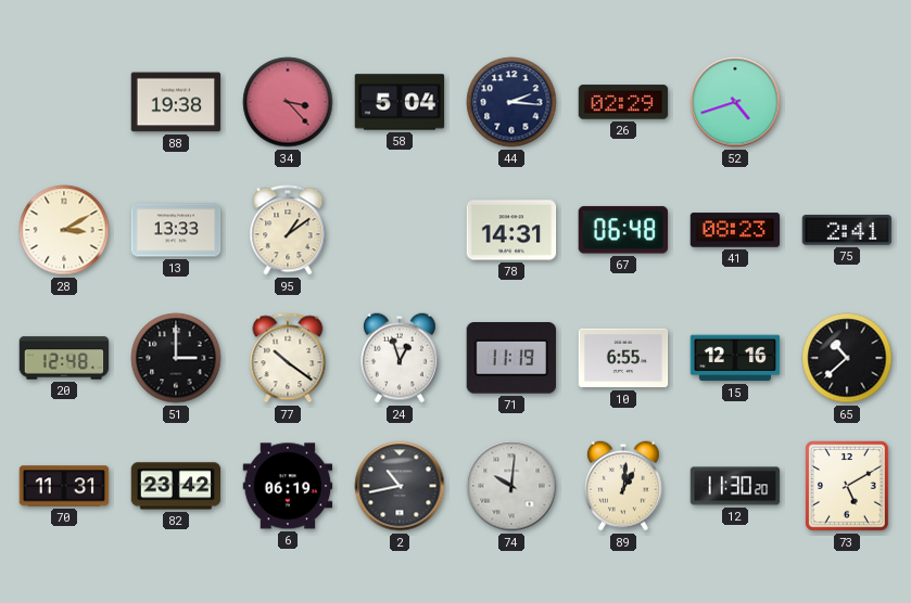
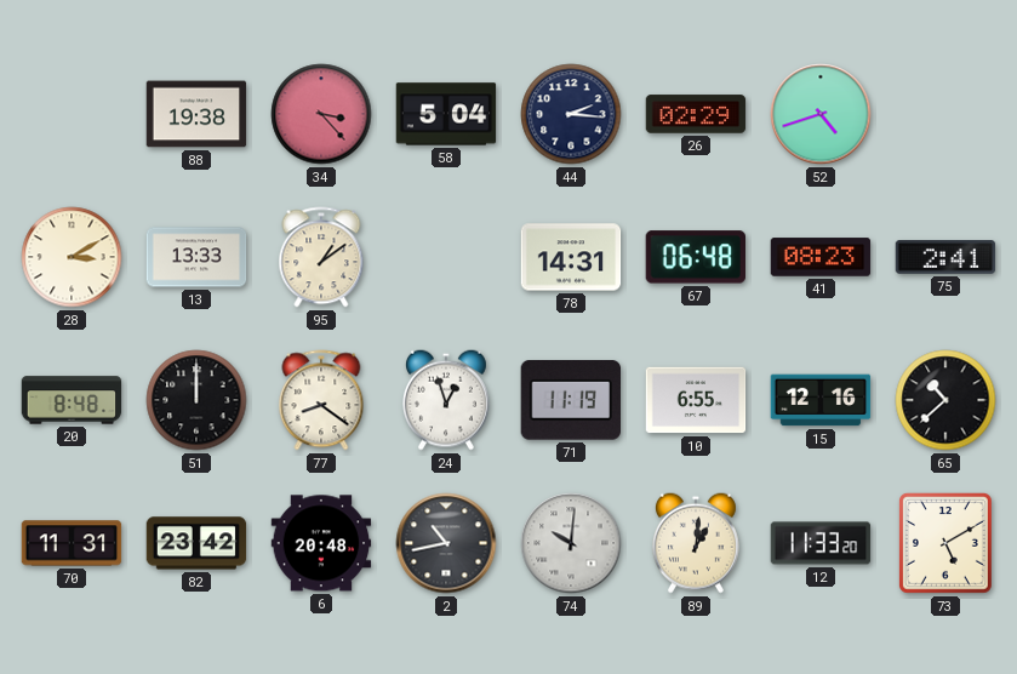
20: 12:48 -> 8:48
51: 3:00 -> 12:00
77: 10:21 -> 8:21
6: 06:19 -> 20:48
12: 11:30 -> 11:33
